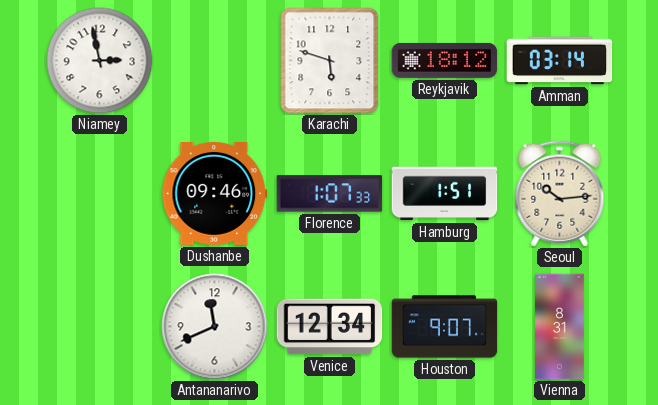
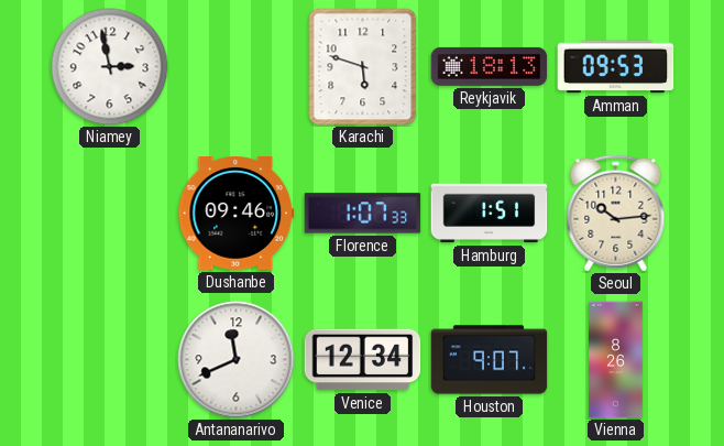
Reykjavik: 18:12 -> 18:13
Amman: 03:14 -> 09:53
Vienna: 8:31 -> 8:26
